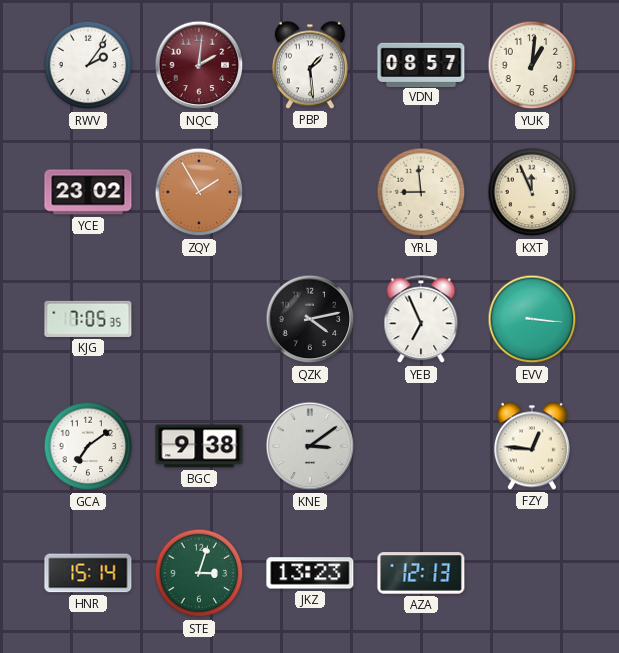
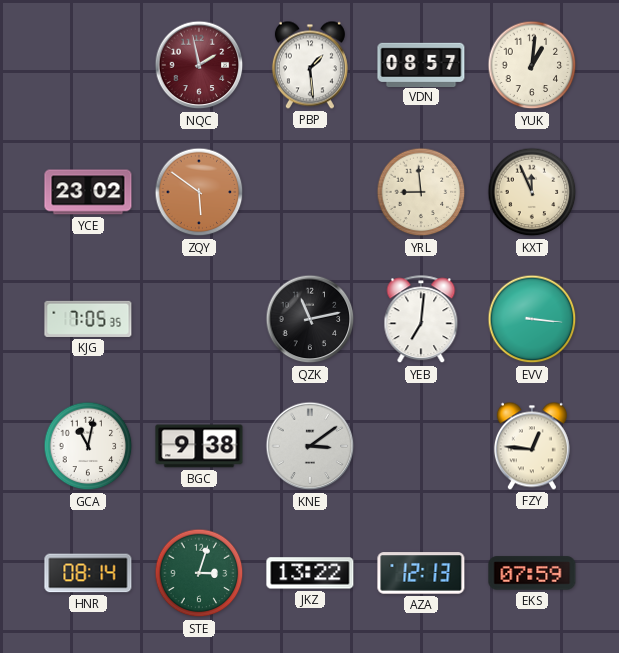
RWV: 2:06 -> none
NQC: 2:01 -> 1:58
ZQY: 1:55 -> 5:51
QZK: 4:13 -> 11:13
YEB: 6:56 -> 7:01
GCA: 7:09 -> 11:02
HNR: 15:14 -> 08:14
JKZ: 13:23 -> 13:22
EKS: none -> 07:59
